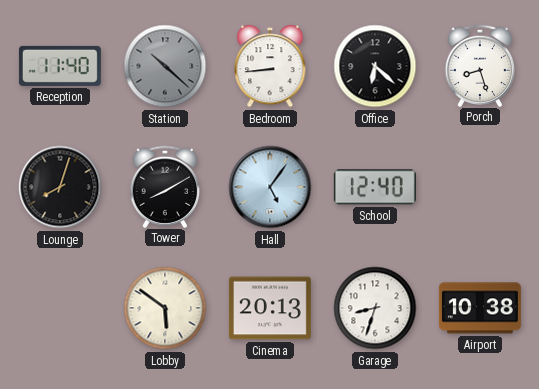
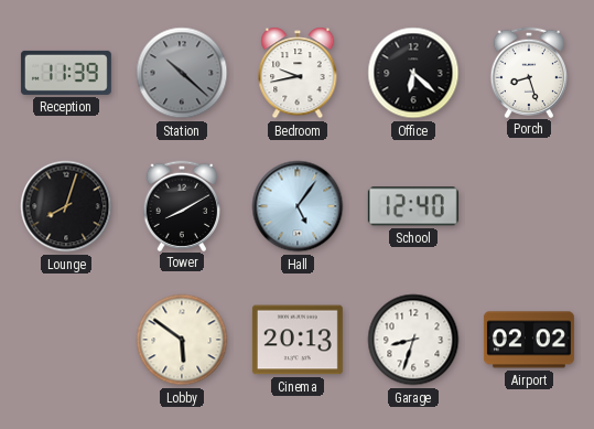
Reception: 11:40 -> 11:39
Bedroom: 8:44 -> 9:43
Airport: 10:38 -> 02:02
